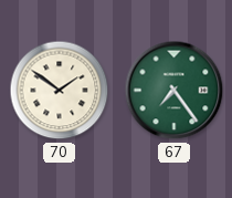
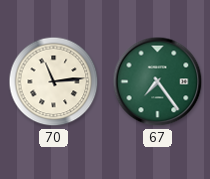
70: 1:51 -> 11:14
